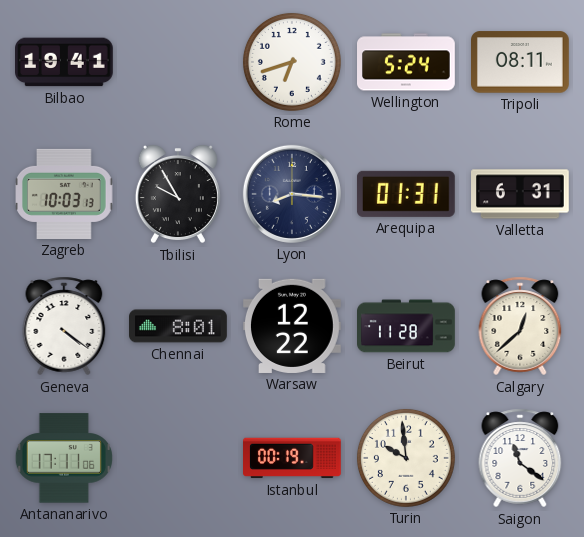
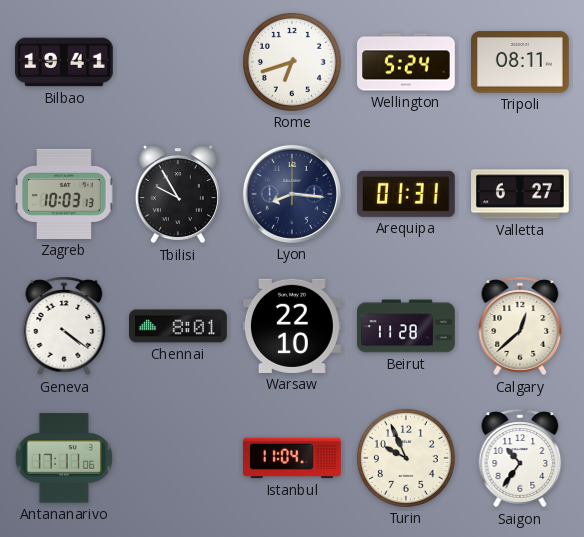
Valletta: 6:31 -> 6:27
Warsaw: 12:22 -> 22:10
Istanbul: 00:19 -> 11:04
Turin: 9:59 -> 9:56
Saigon: 11:21 -> 10:36
